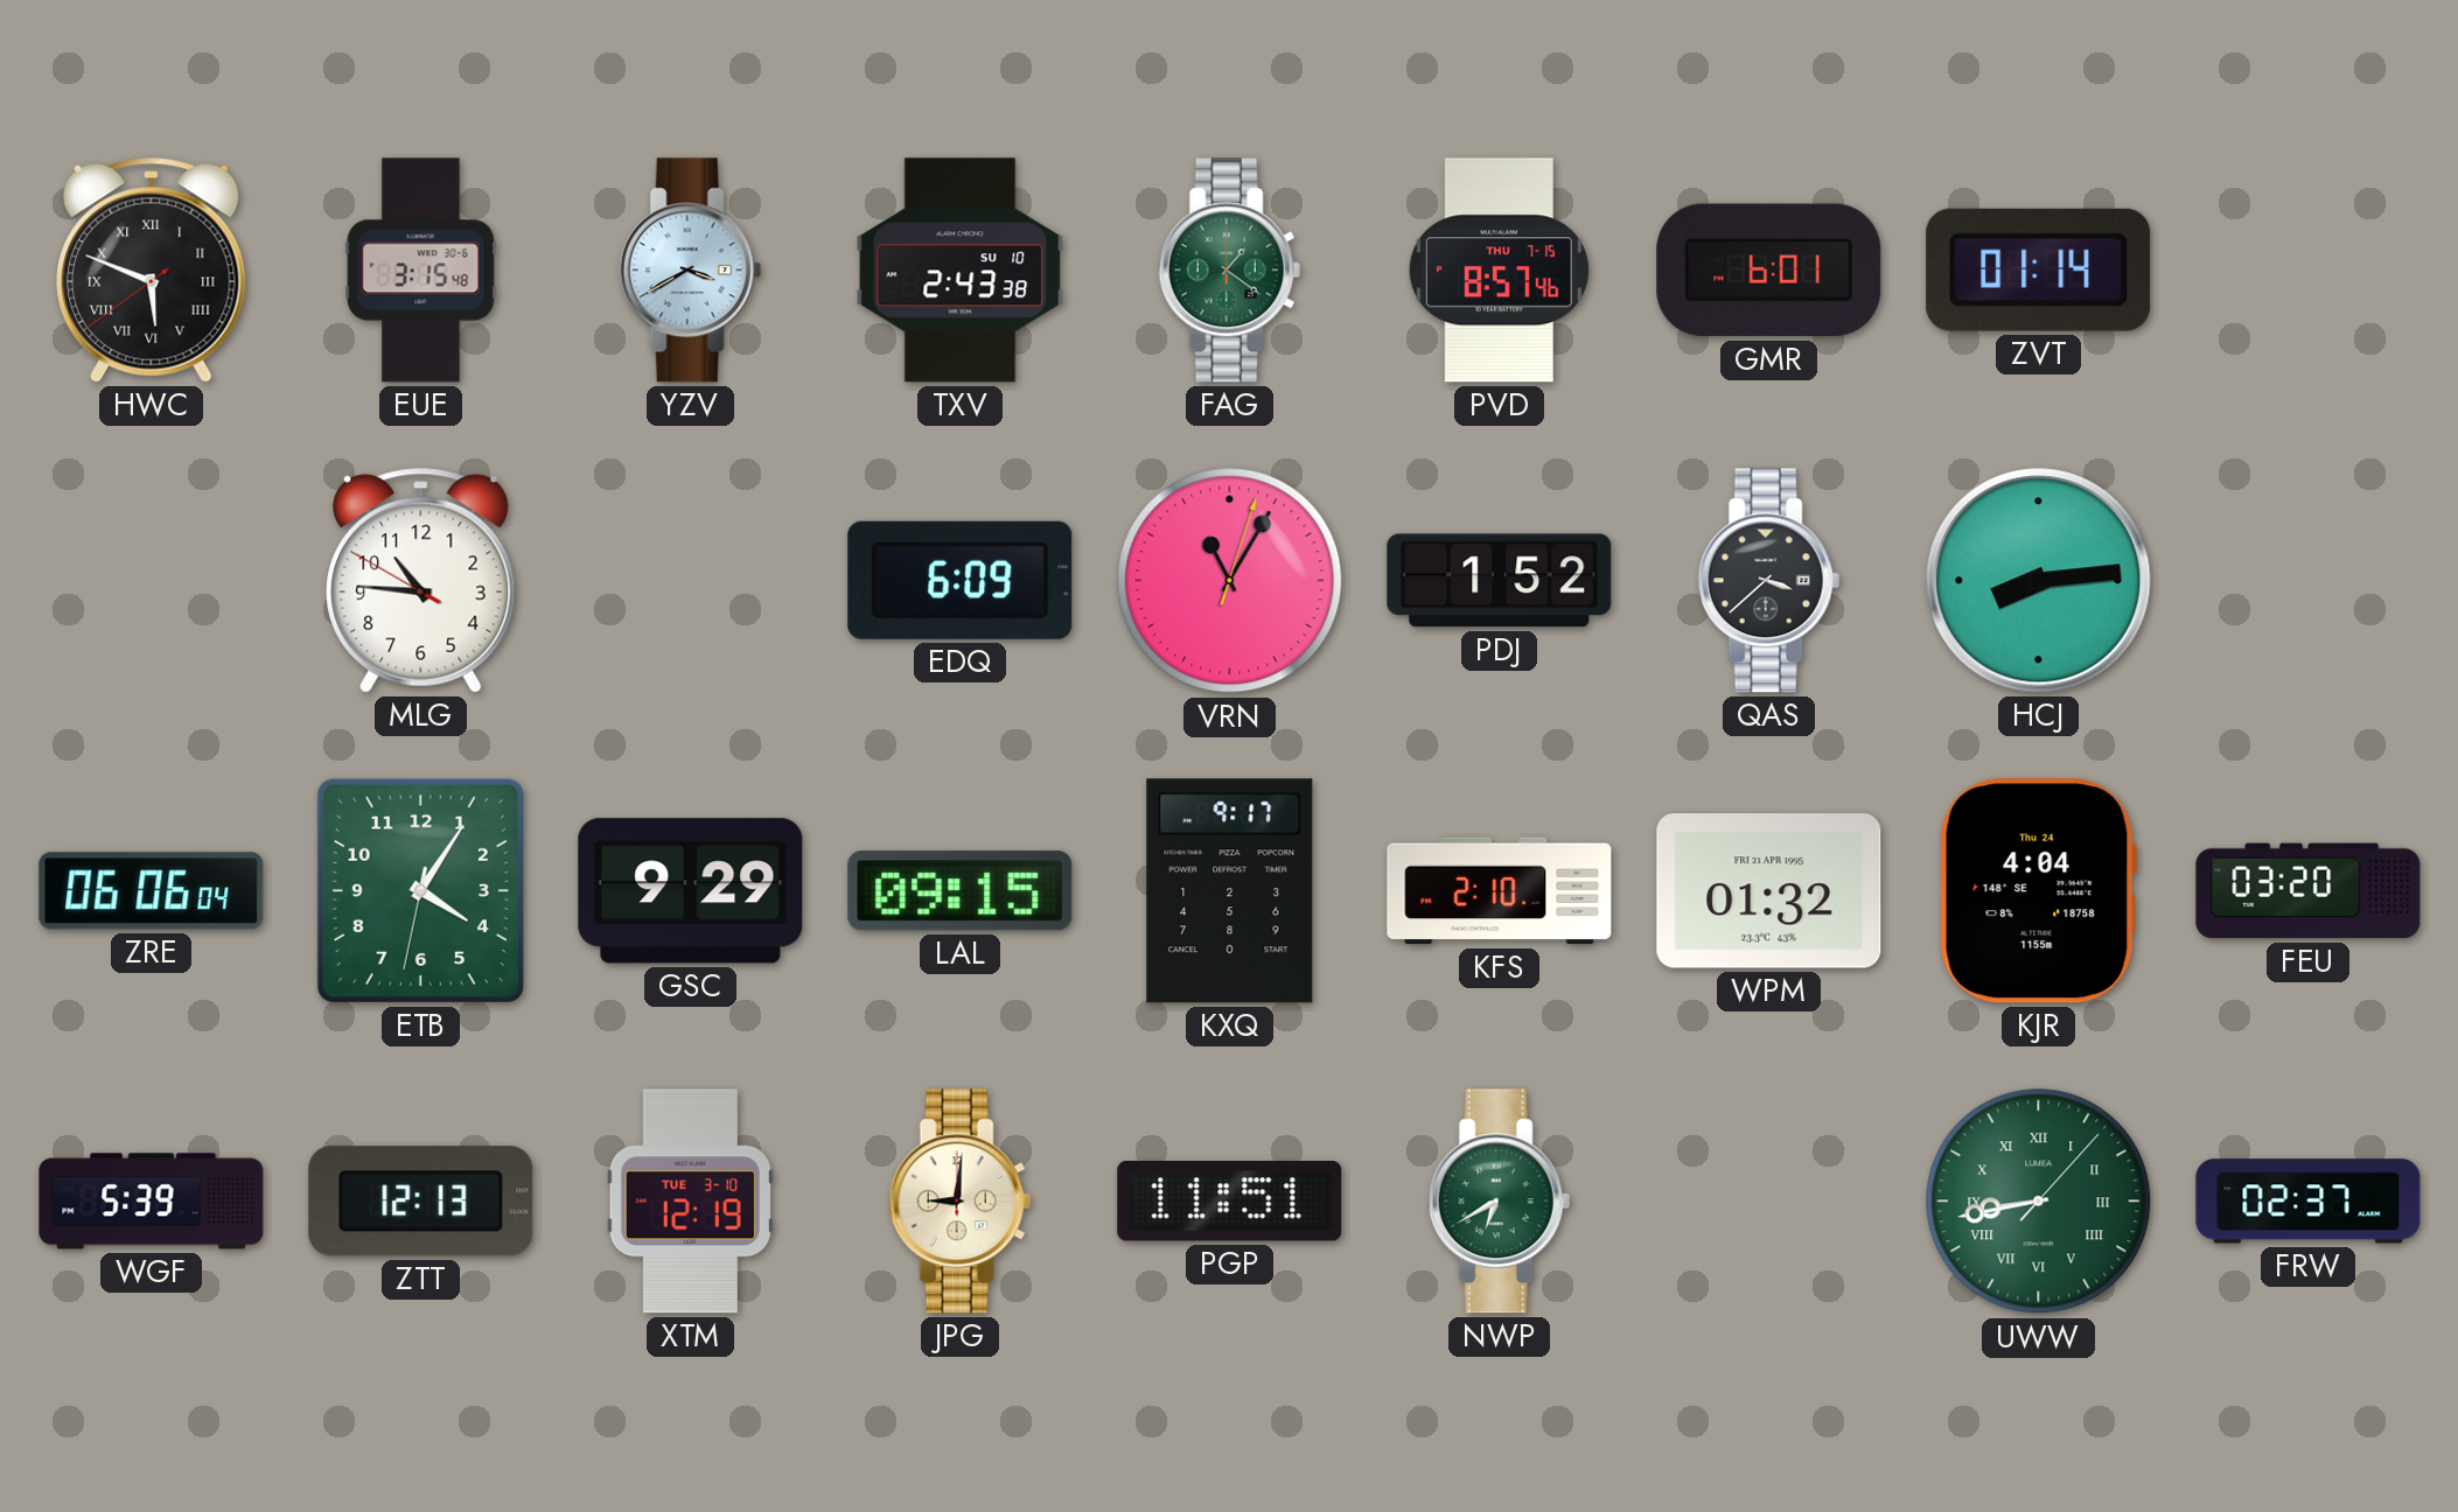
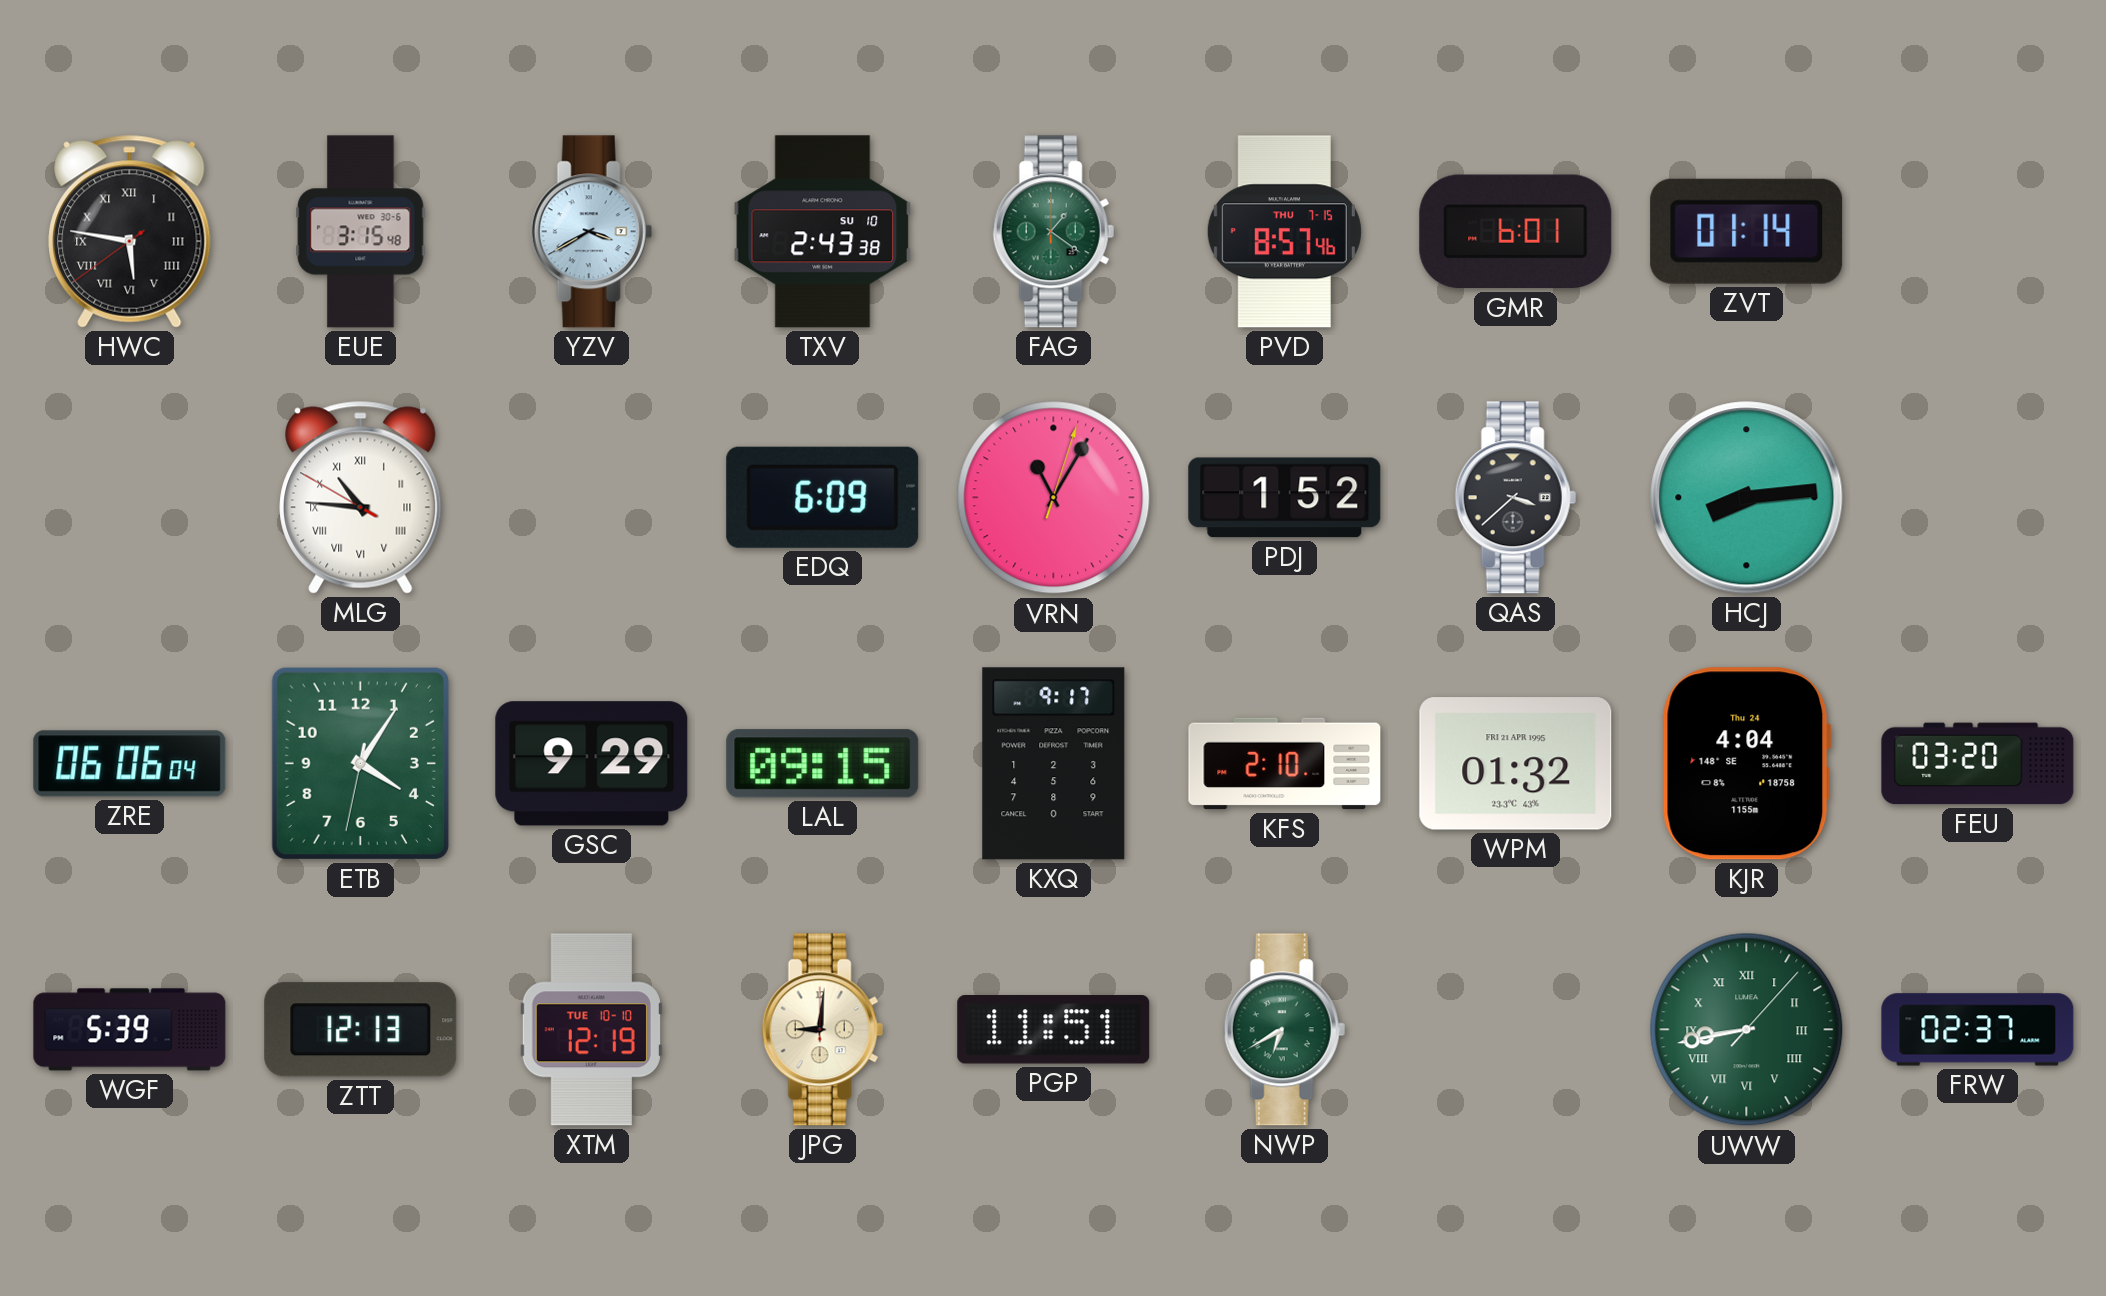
HWC: 5:48 -> 5:46
MLG numerals: Arabic -> Roman
XTM date: TUE 3-10 -> TUE 10-10
